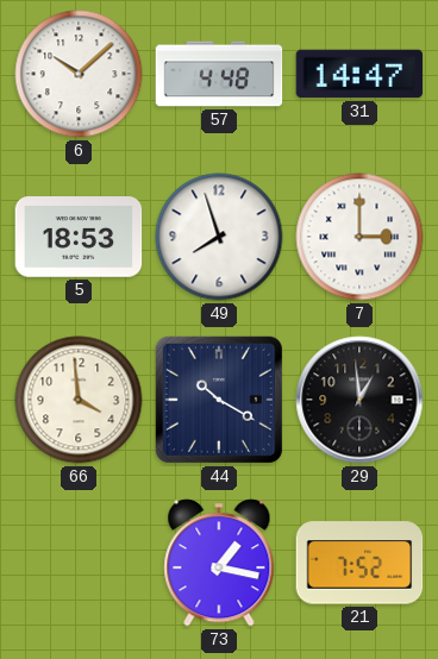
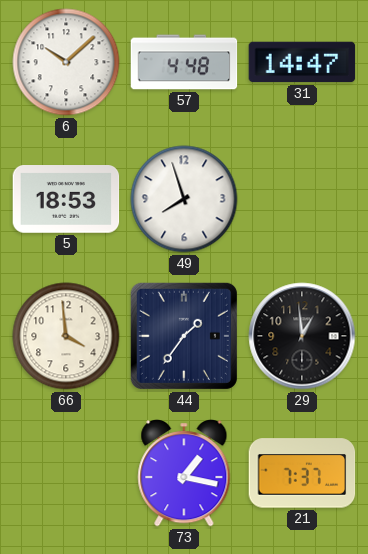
7: 3:00 -> none
44: 10:20 -> 1:36
21: 7:52 -> 7:37
